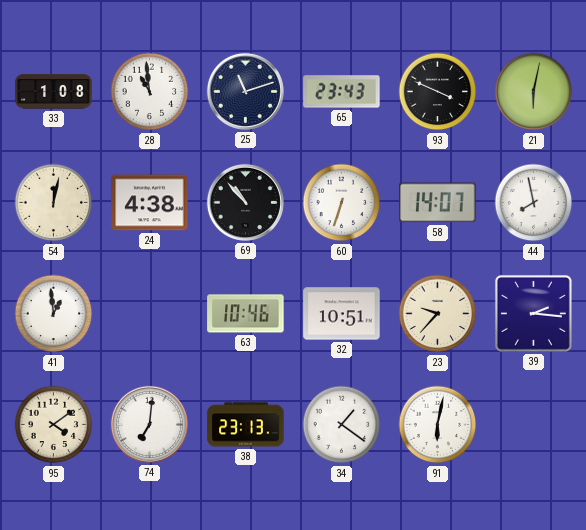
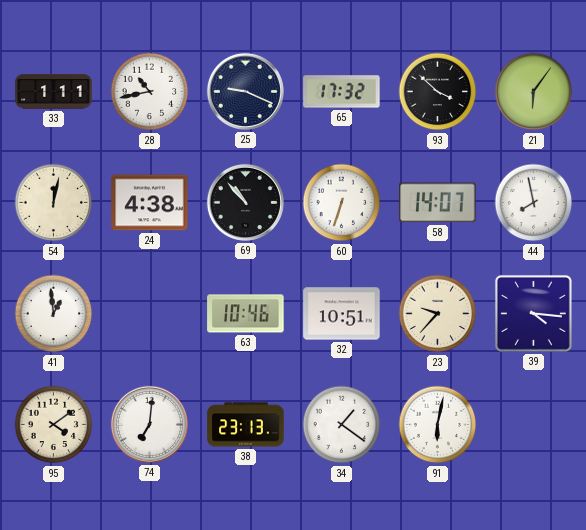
33: 1:08 -> 1:11
28: 10:59 -> 10:43
25: 11:12 -> 9:19
65: 23:43 -> 17:32
93: 3:49 -> 3:52
21: 6:02 -> 6:06
39: 2:16 -> 4:16
